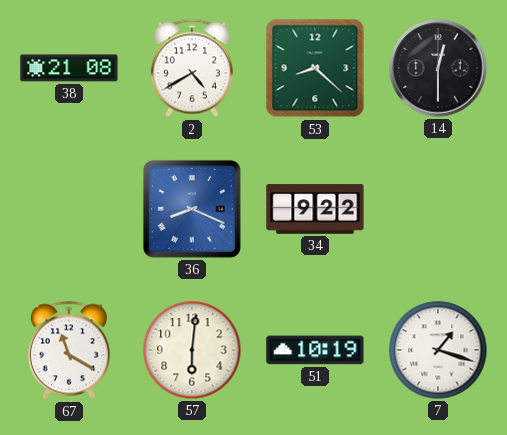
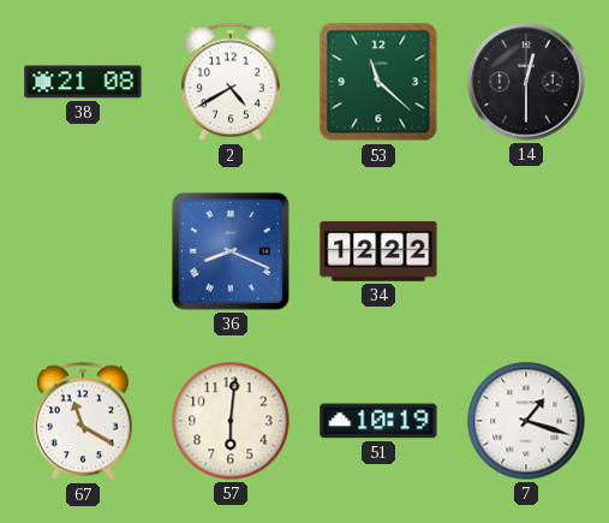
53: 8:22 -> 11:22
34: 9:22 -> 12:22
